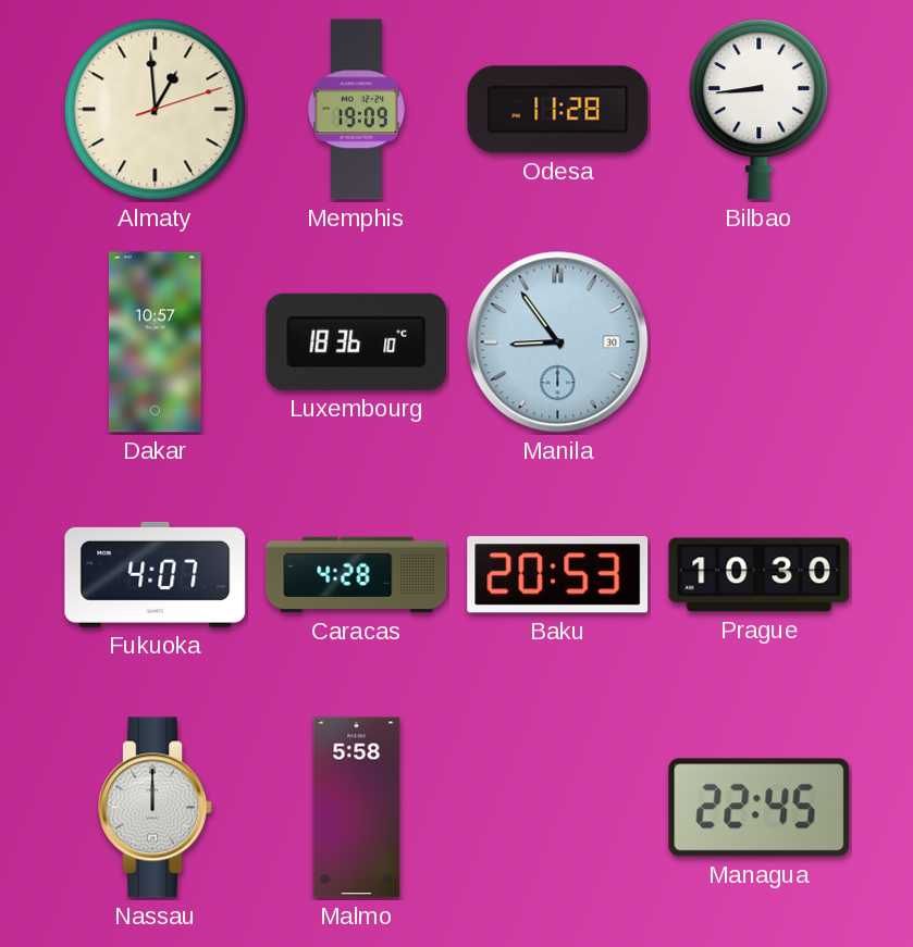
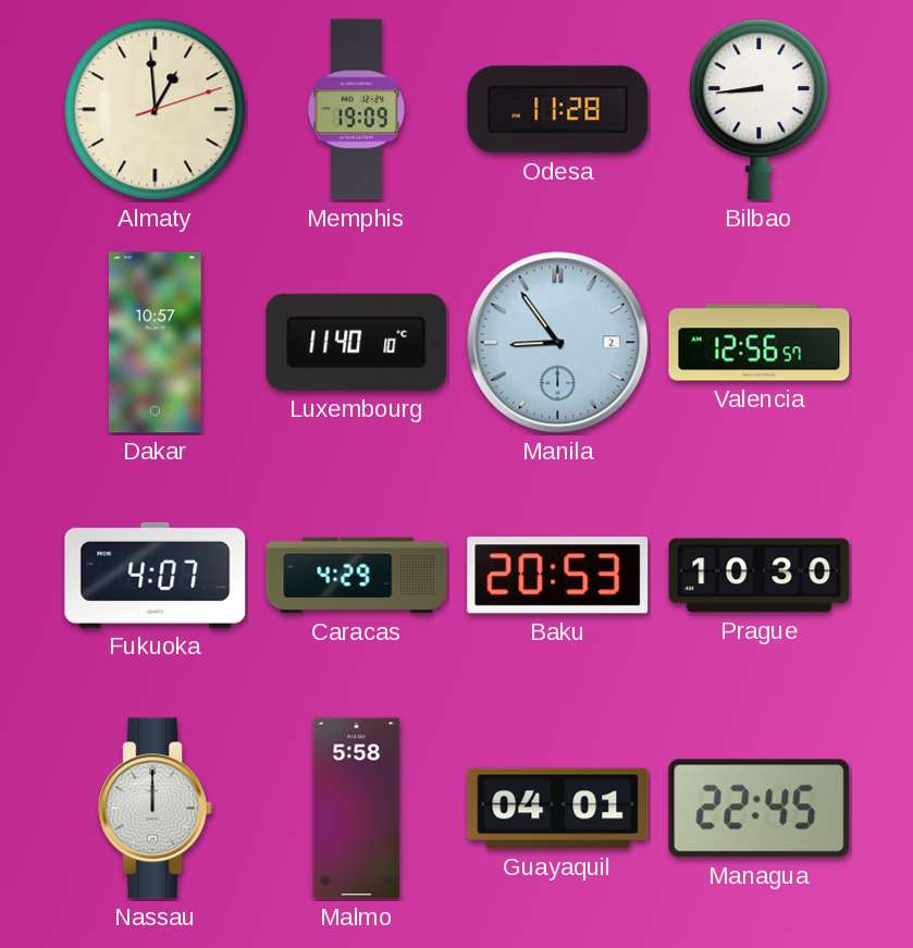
Luxembourg: 18:36 -> 11:40
Manila date: 30 -> 2
Valencia: none -> 12:56
Caracas: 4:28 -> 4:29
Guayaquil: none -> 04:01
